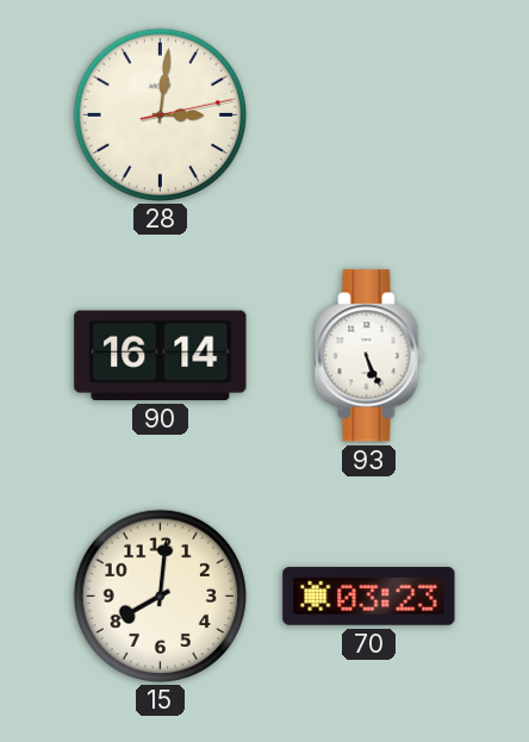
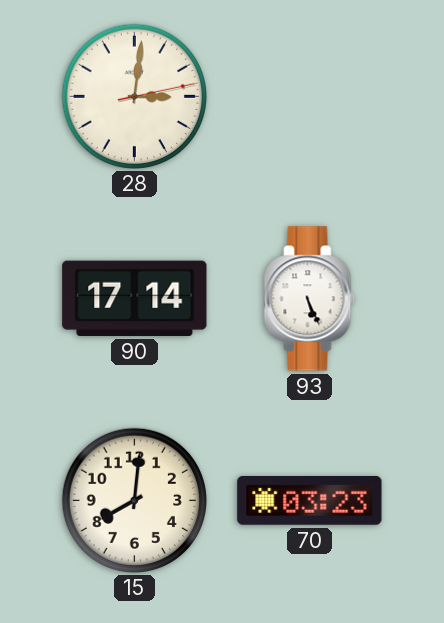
90: 16:14 -> 17:14
